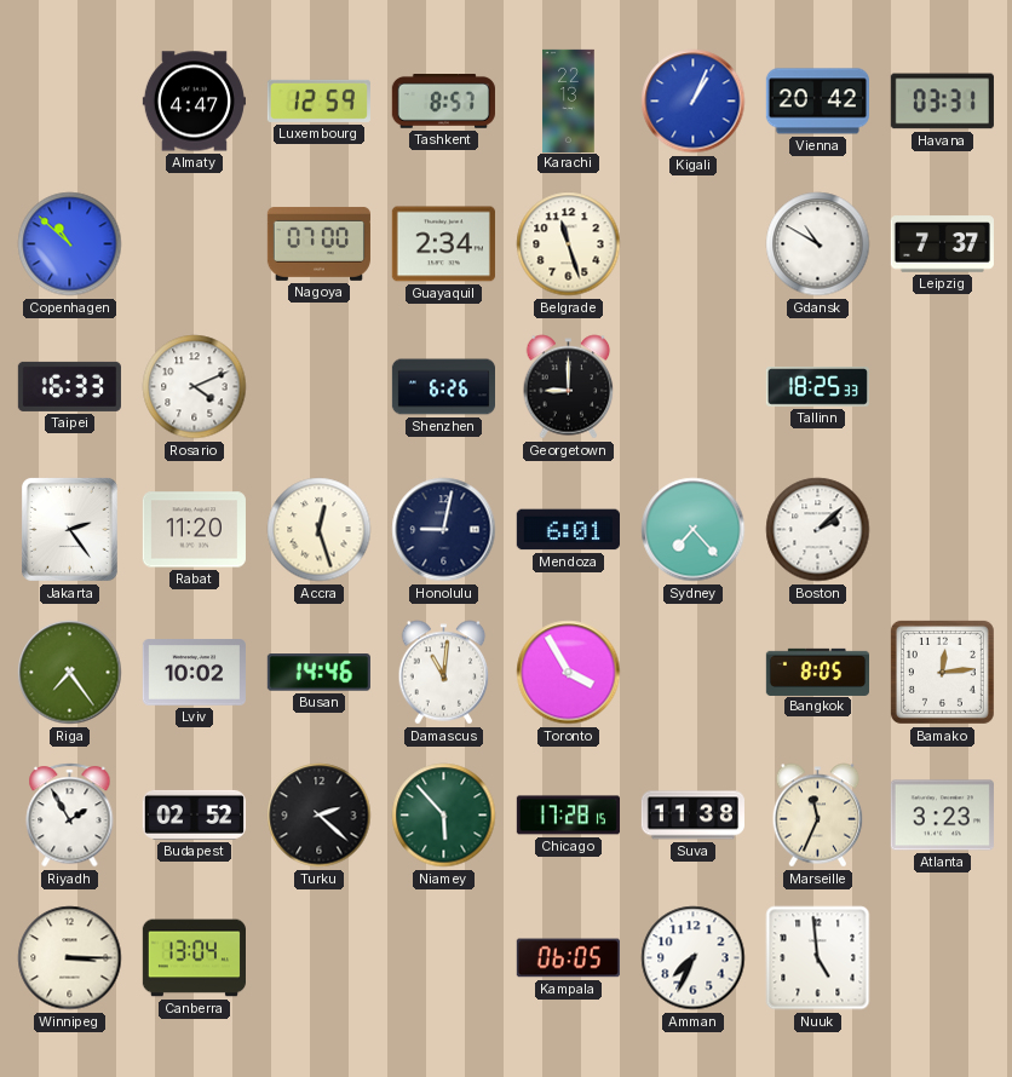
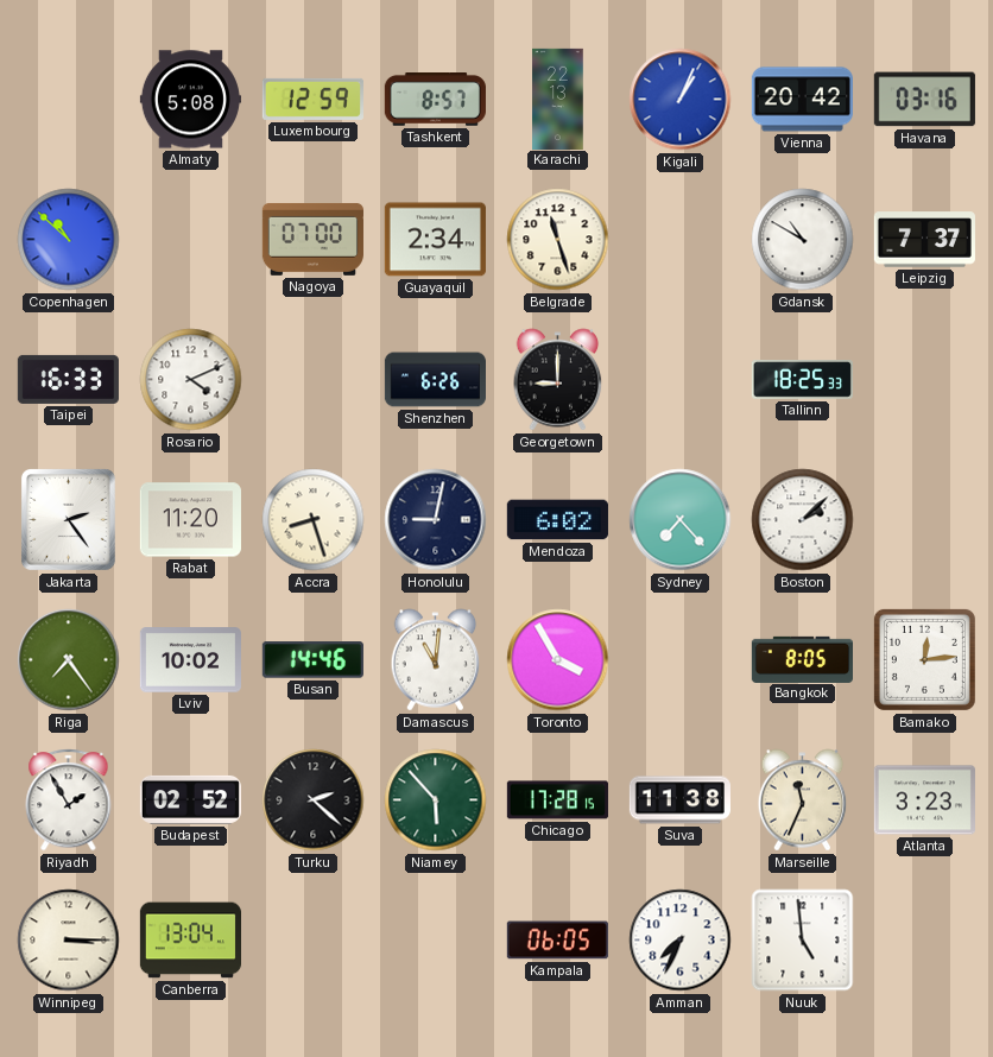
Almaty: 4:47 -> 5:08
Havana: 03:31 -> 03:16
Accra: 12:27 -> 8:27
Mendoza: 6:01 -> 6:02
